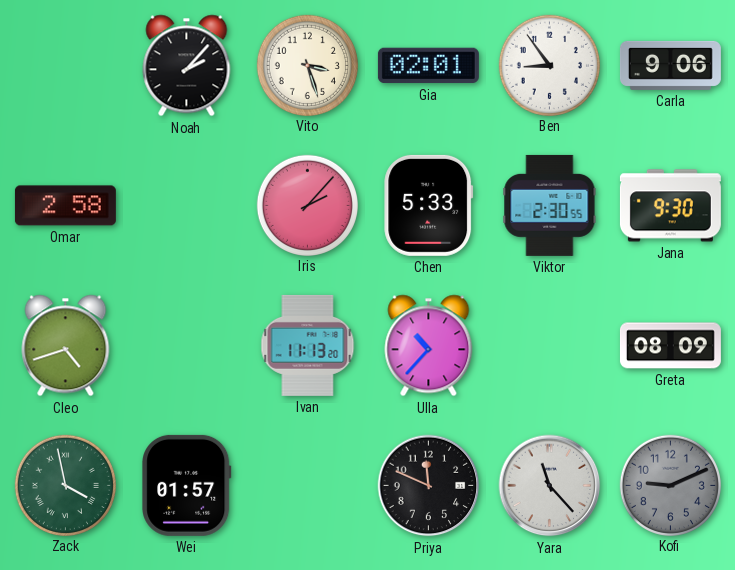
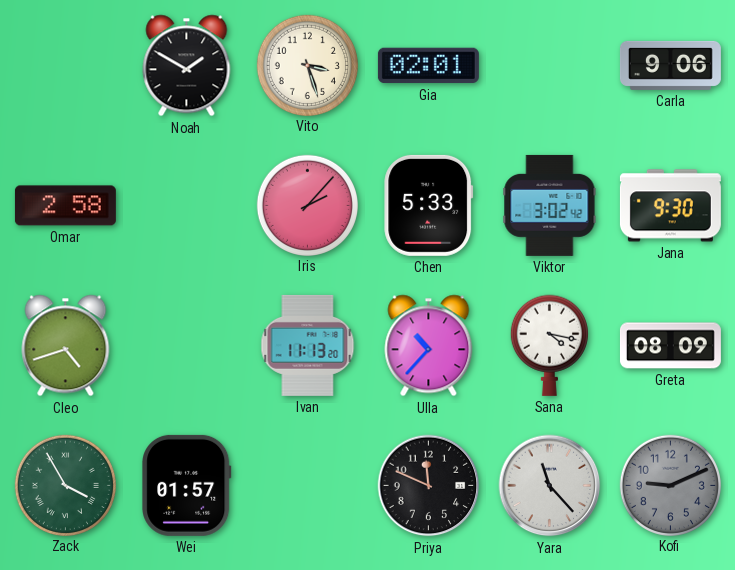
Noah: 2:07 -> 1:50
Ben: 8:54 -> none
Viktor: 2:30 -> 3:02
Sana: none -> 4:17
Zack: 3:58 -> 3:55
